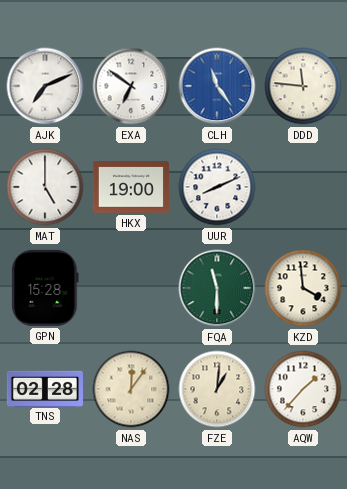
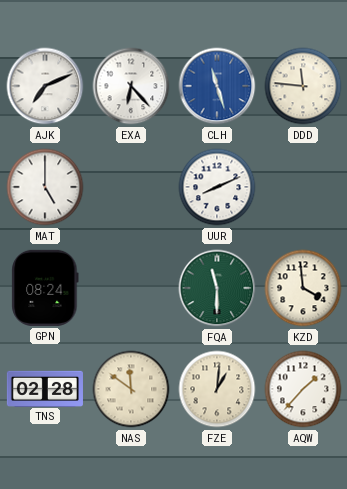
EXA: 6:51 -> 6:23
CLH: 11:24 -> 11:27
HKX: 19:00 -> none
GPN: 15:28 -> 08:24
NAS: 12:06 -> 11:51
